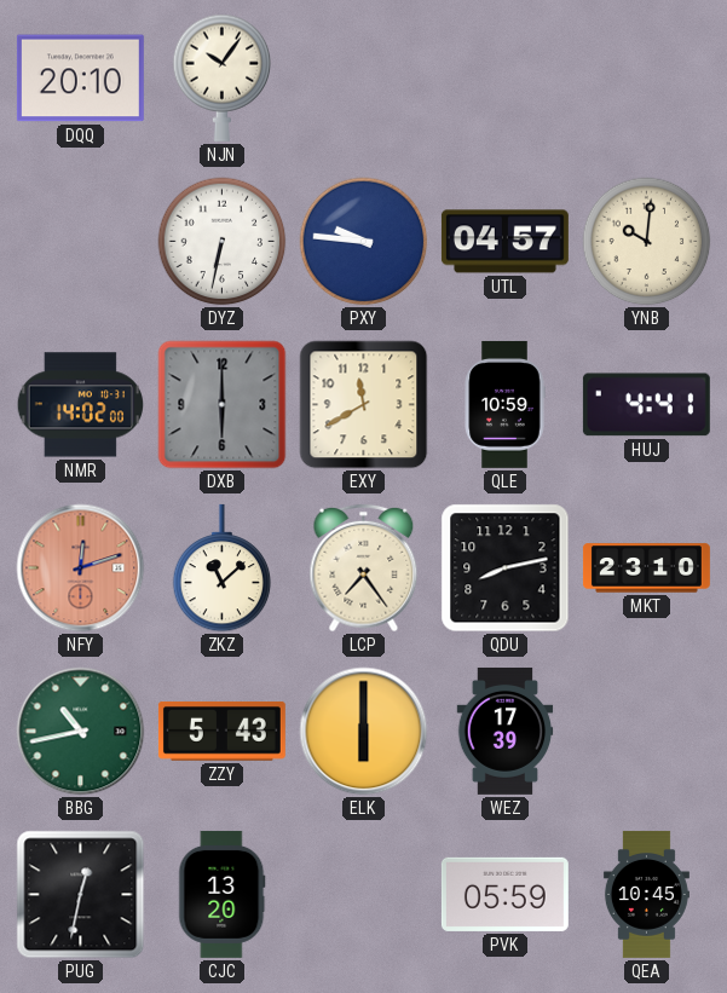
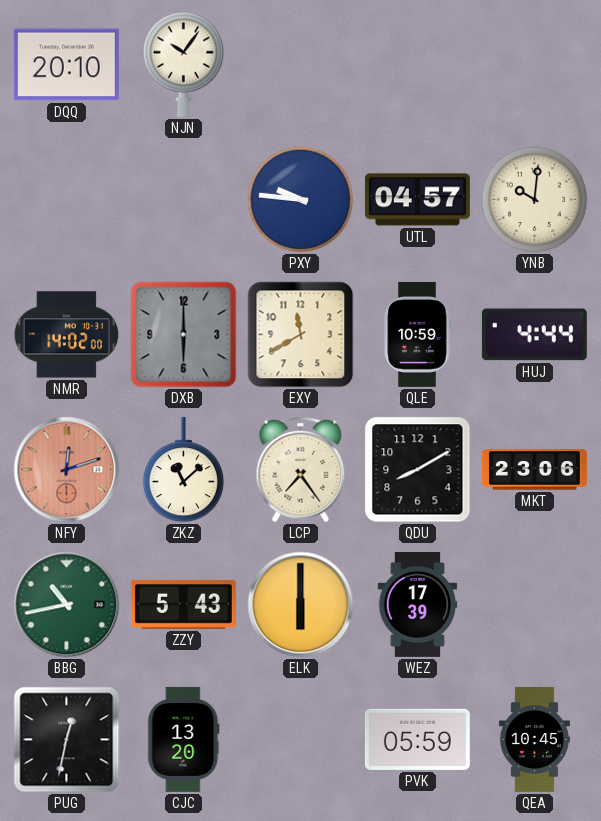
DYZ: 6:32 -> none
HUJ: 4:41 -> 4:44
QDU: 8:13 -> 8:10
MKT: 23:10 -> 23:06
